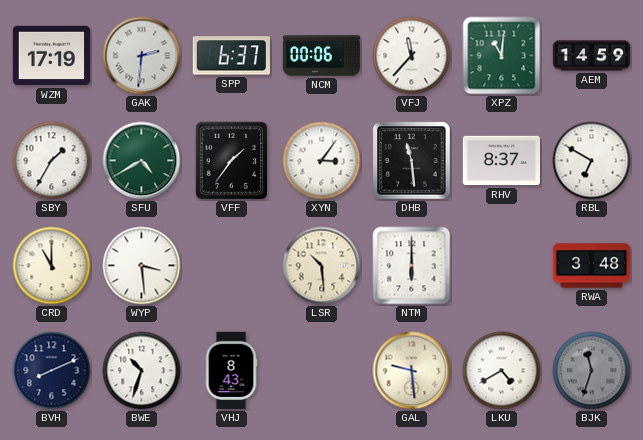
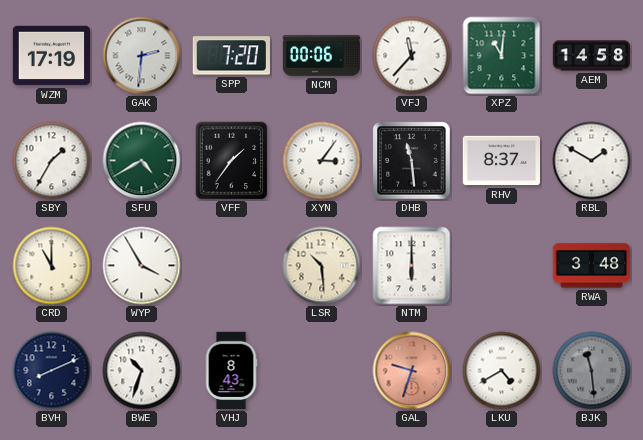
SPP: 6:37 -> 7:20
AEM: 14:59 -> 14:58
RBL: 6:50 -> 1:50
WYP: 3:29 -> 3:55
GAL: 9:29 -> 9:33
GAL dial: cream -> salmon
BJK: 11:33 -> 11:29
